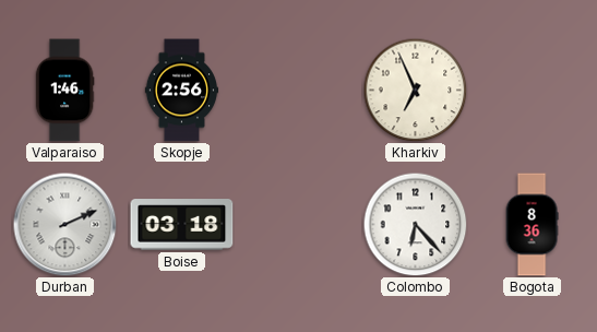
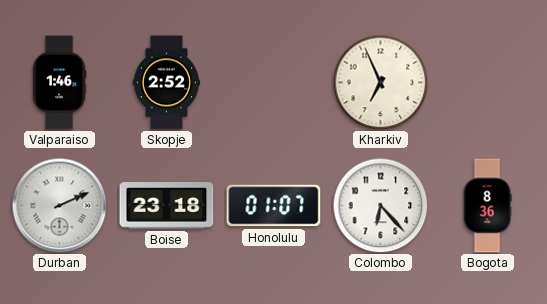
Skopje: 2:56 -> 2:52
Boise: 03:18 -> 23:18
Honolulu: none -> 01:07
